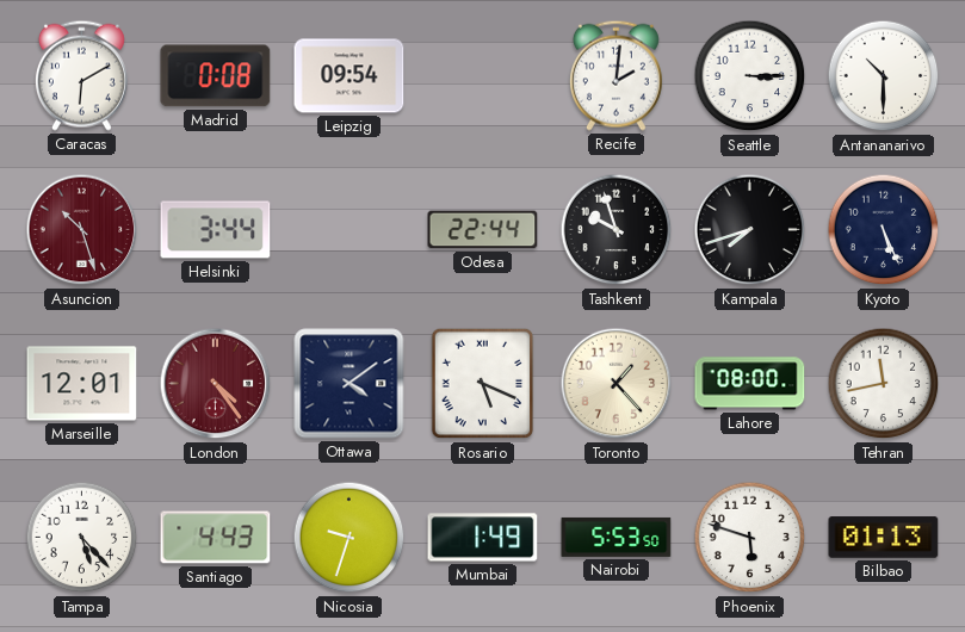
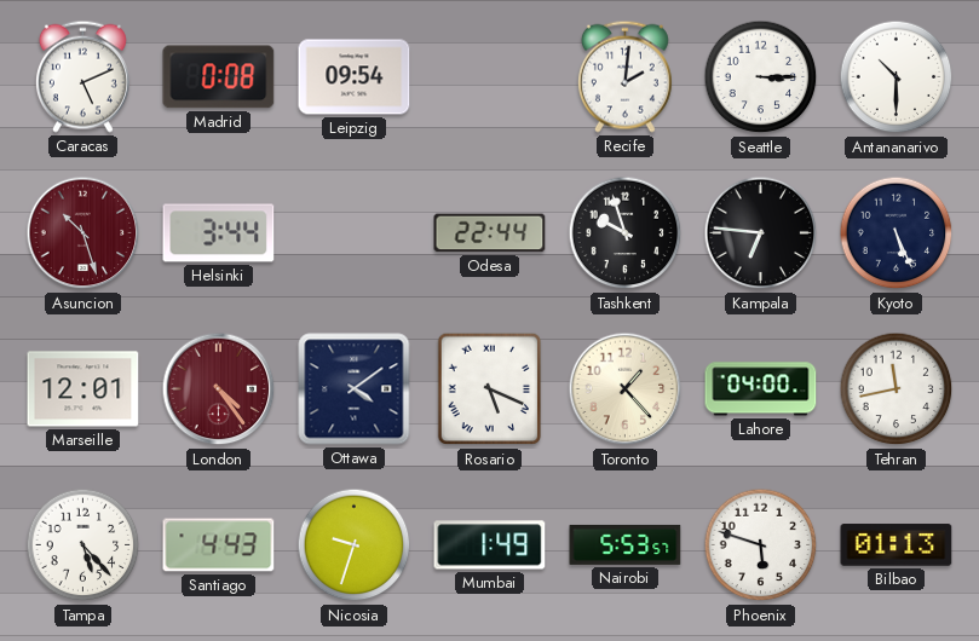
Caracas: 6:10 -> 5:11
Kampala: 7:42 -> 6:46
Lahore: 08:00 -> 04:00
Nairobi: 5:53:50 -> 5:53:57
